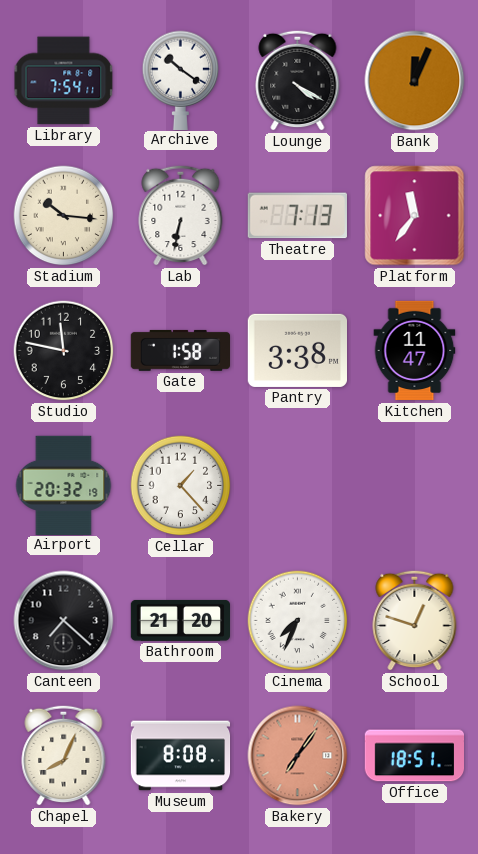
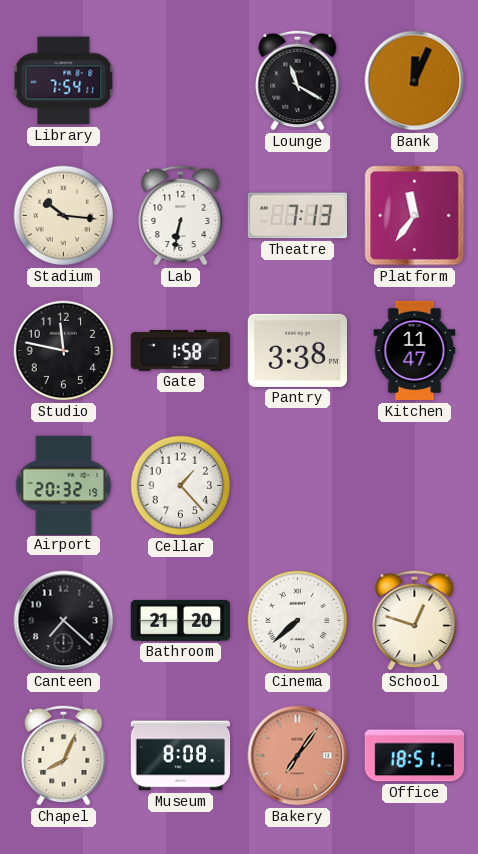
Archive: 10:21 -> none
Lounge: 4:20 -> 11:20
Cinema: 7:34 -> 7:38
